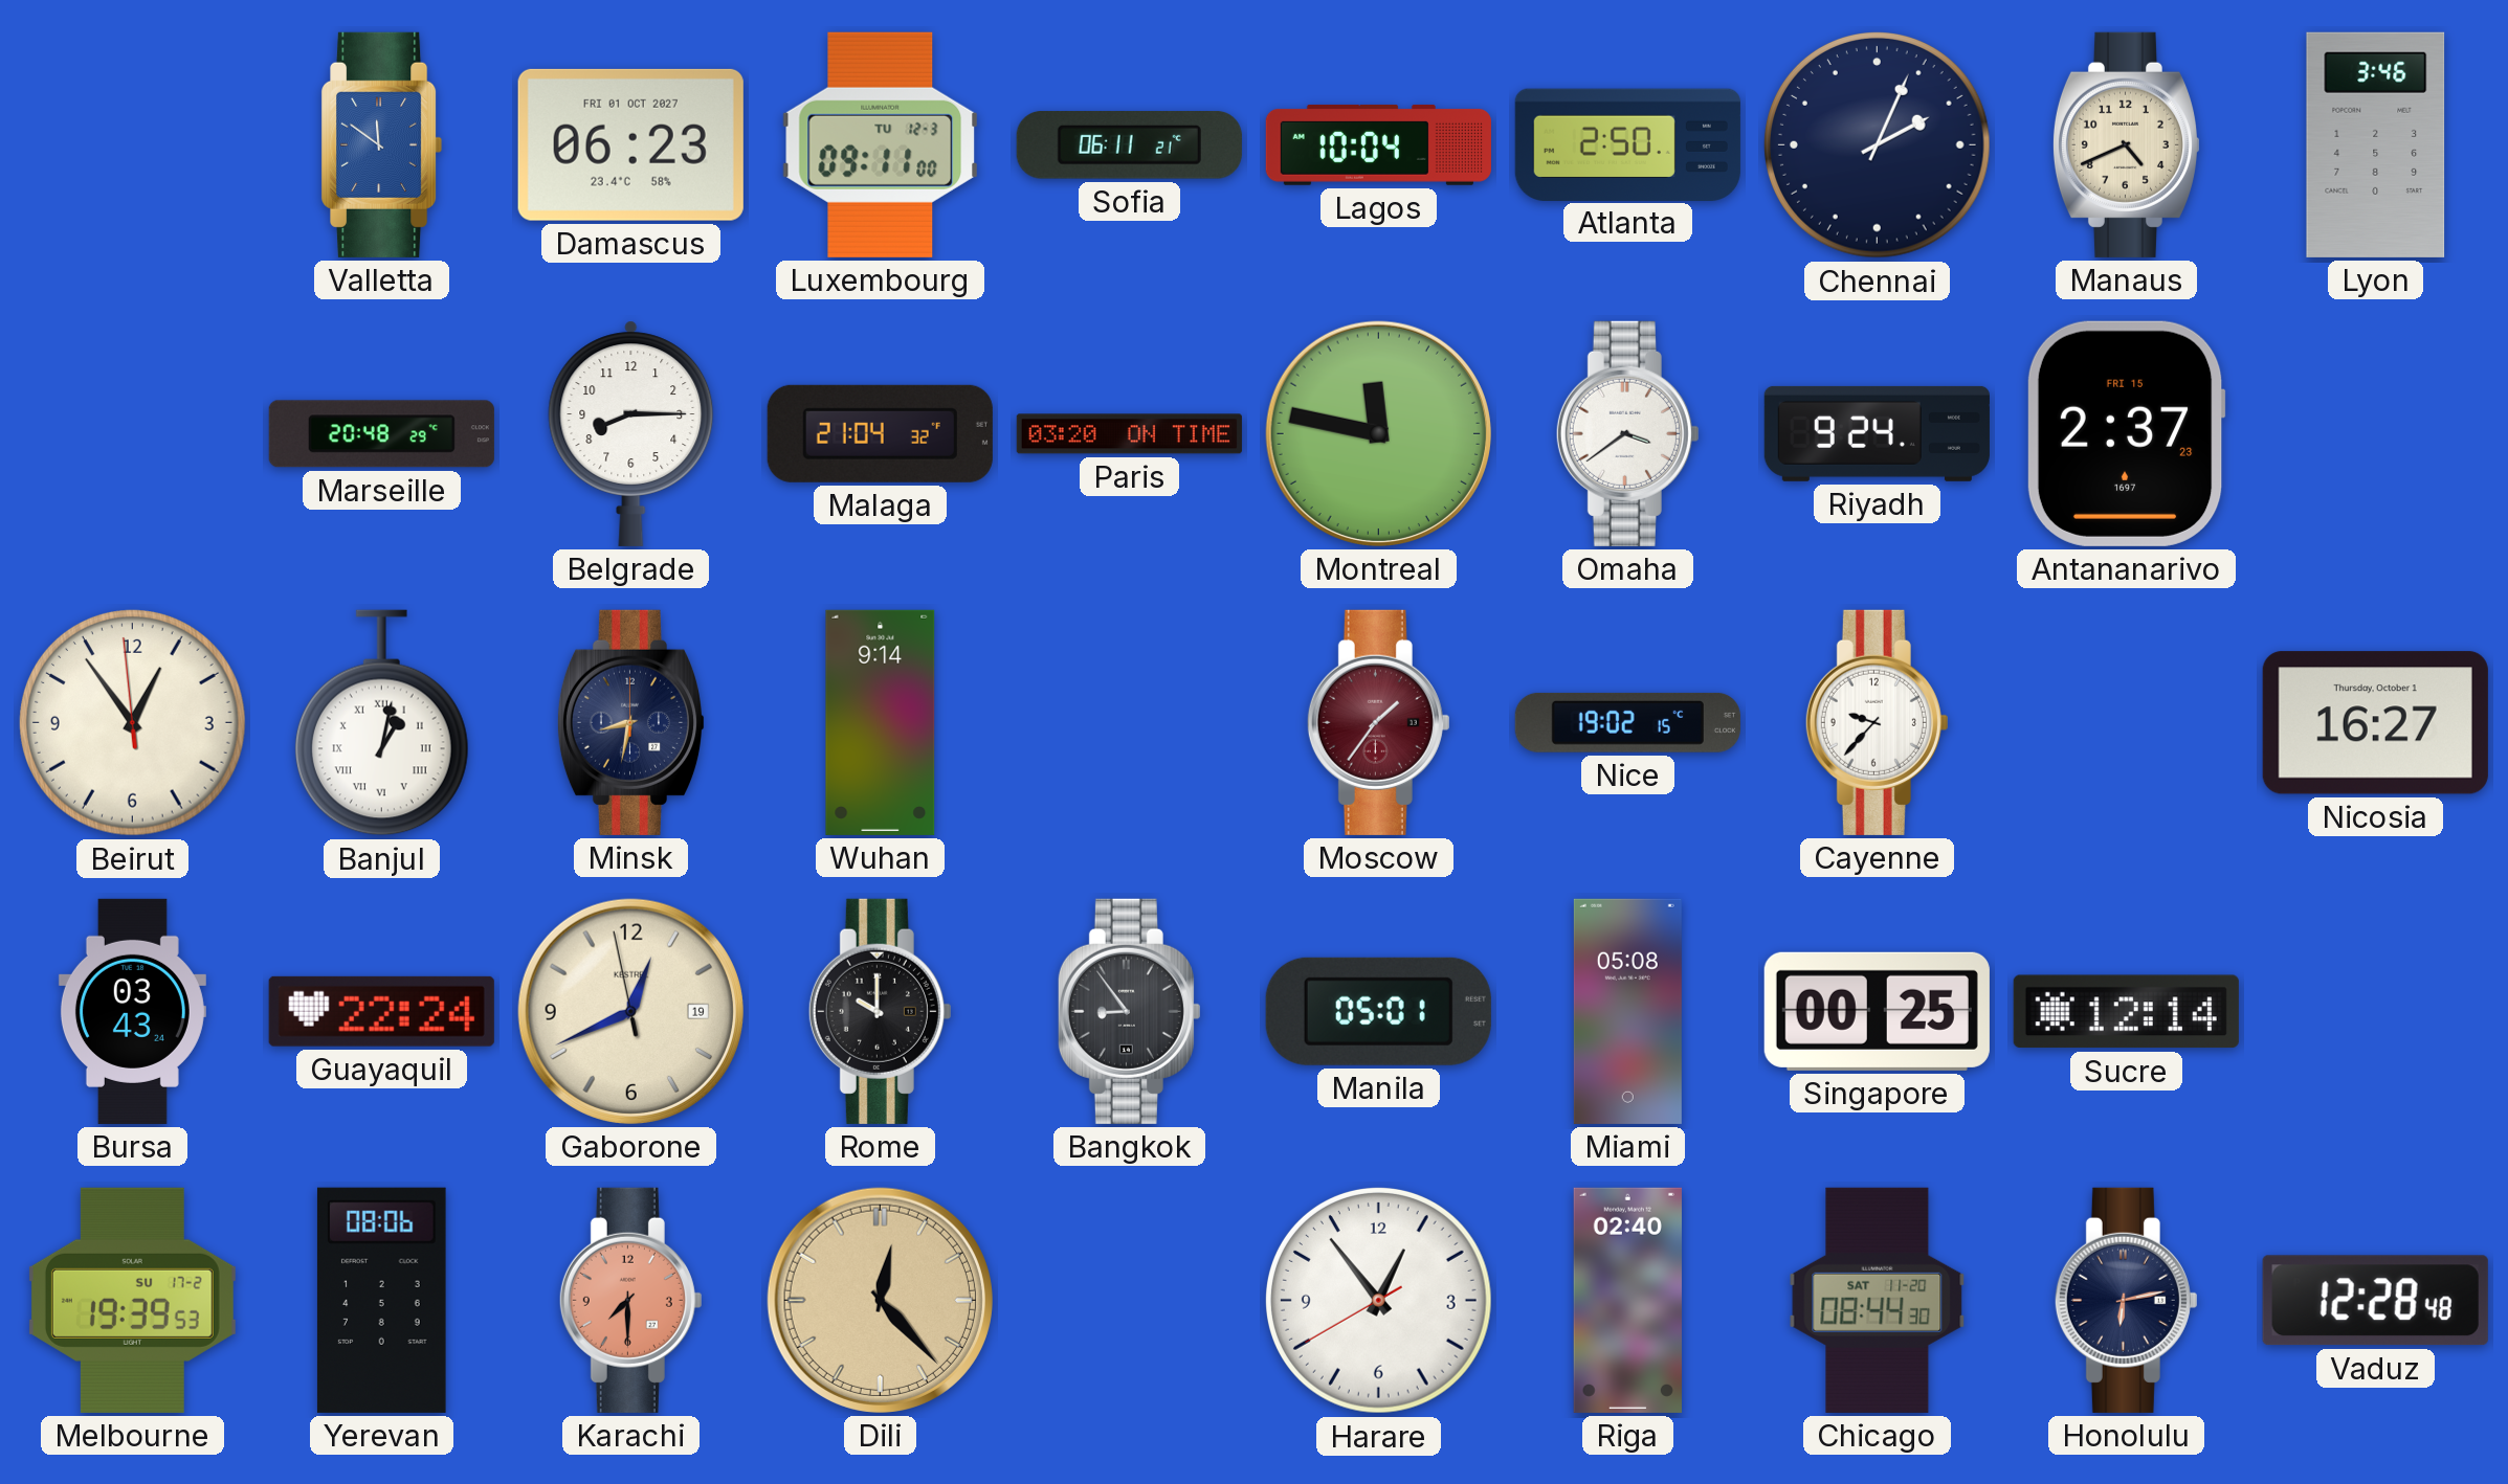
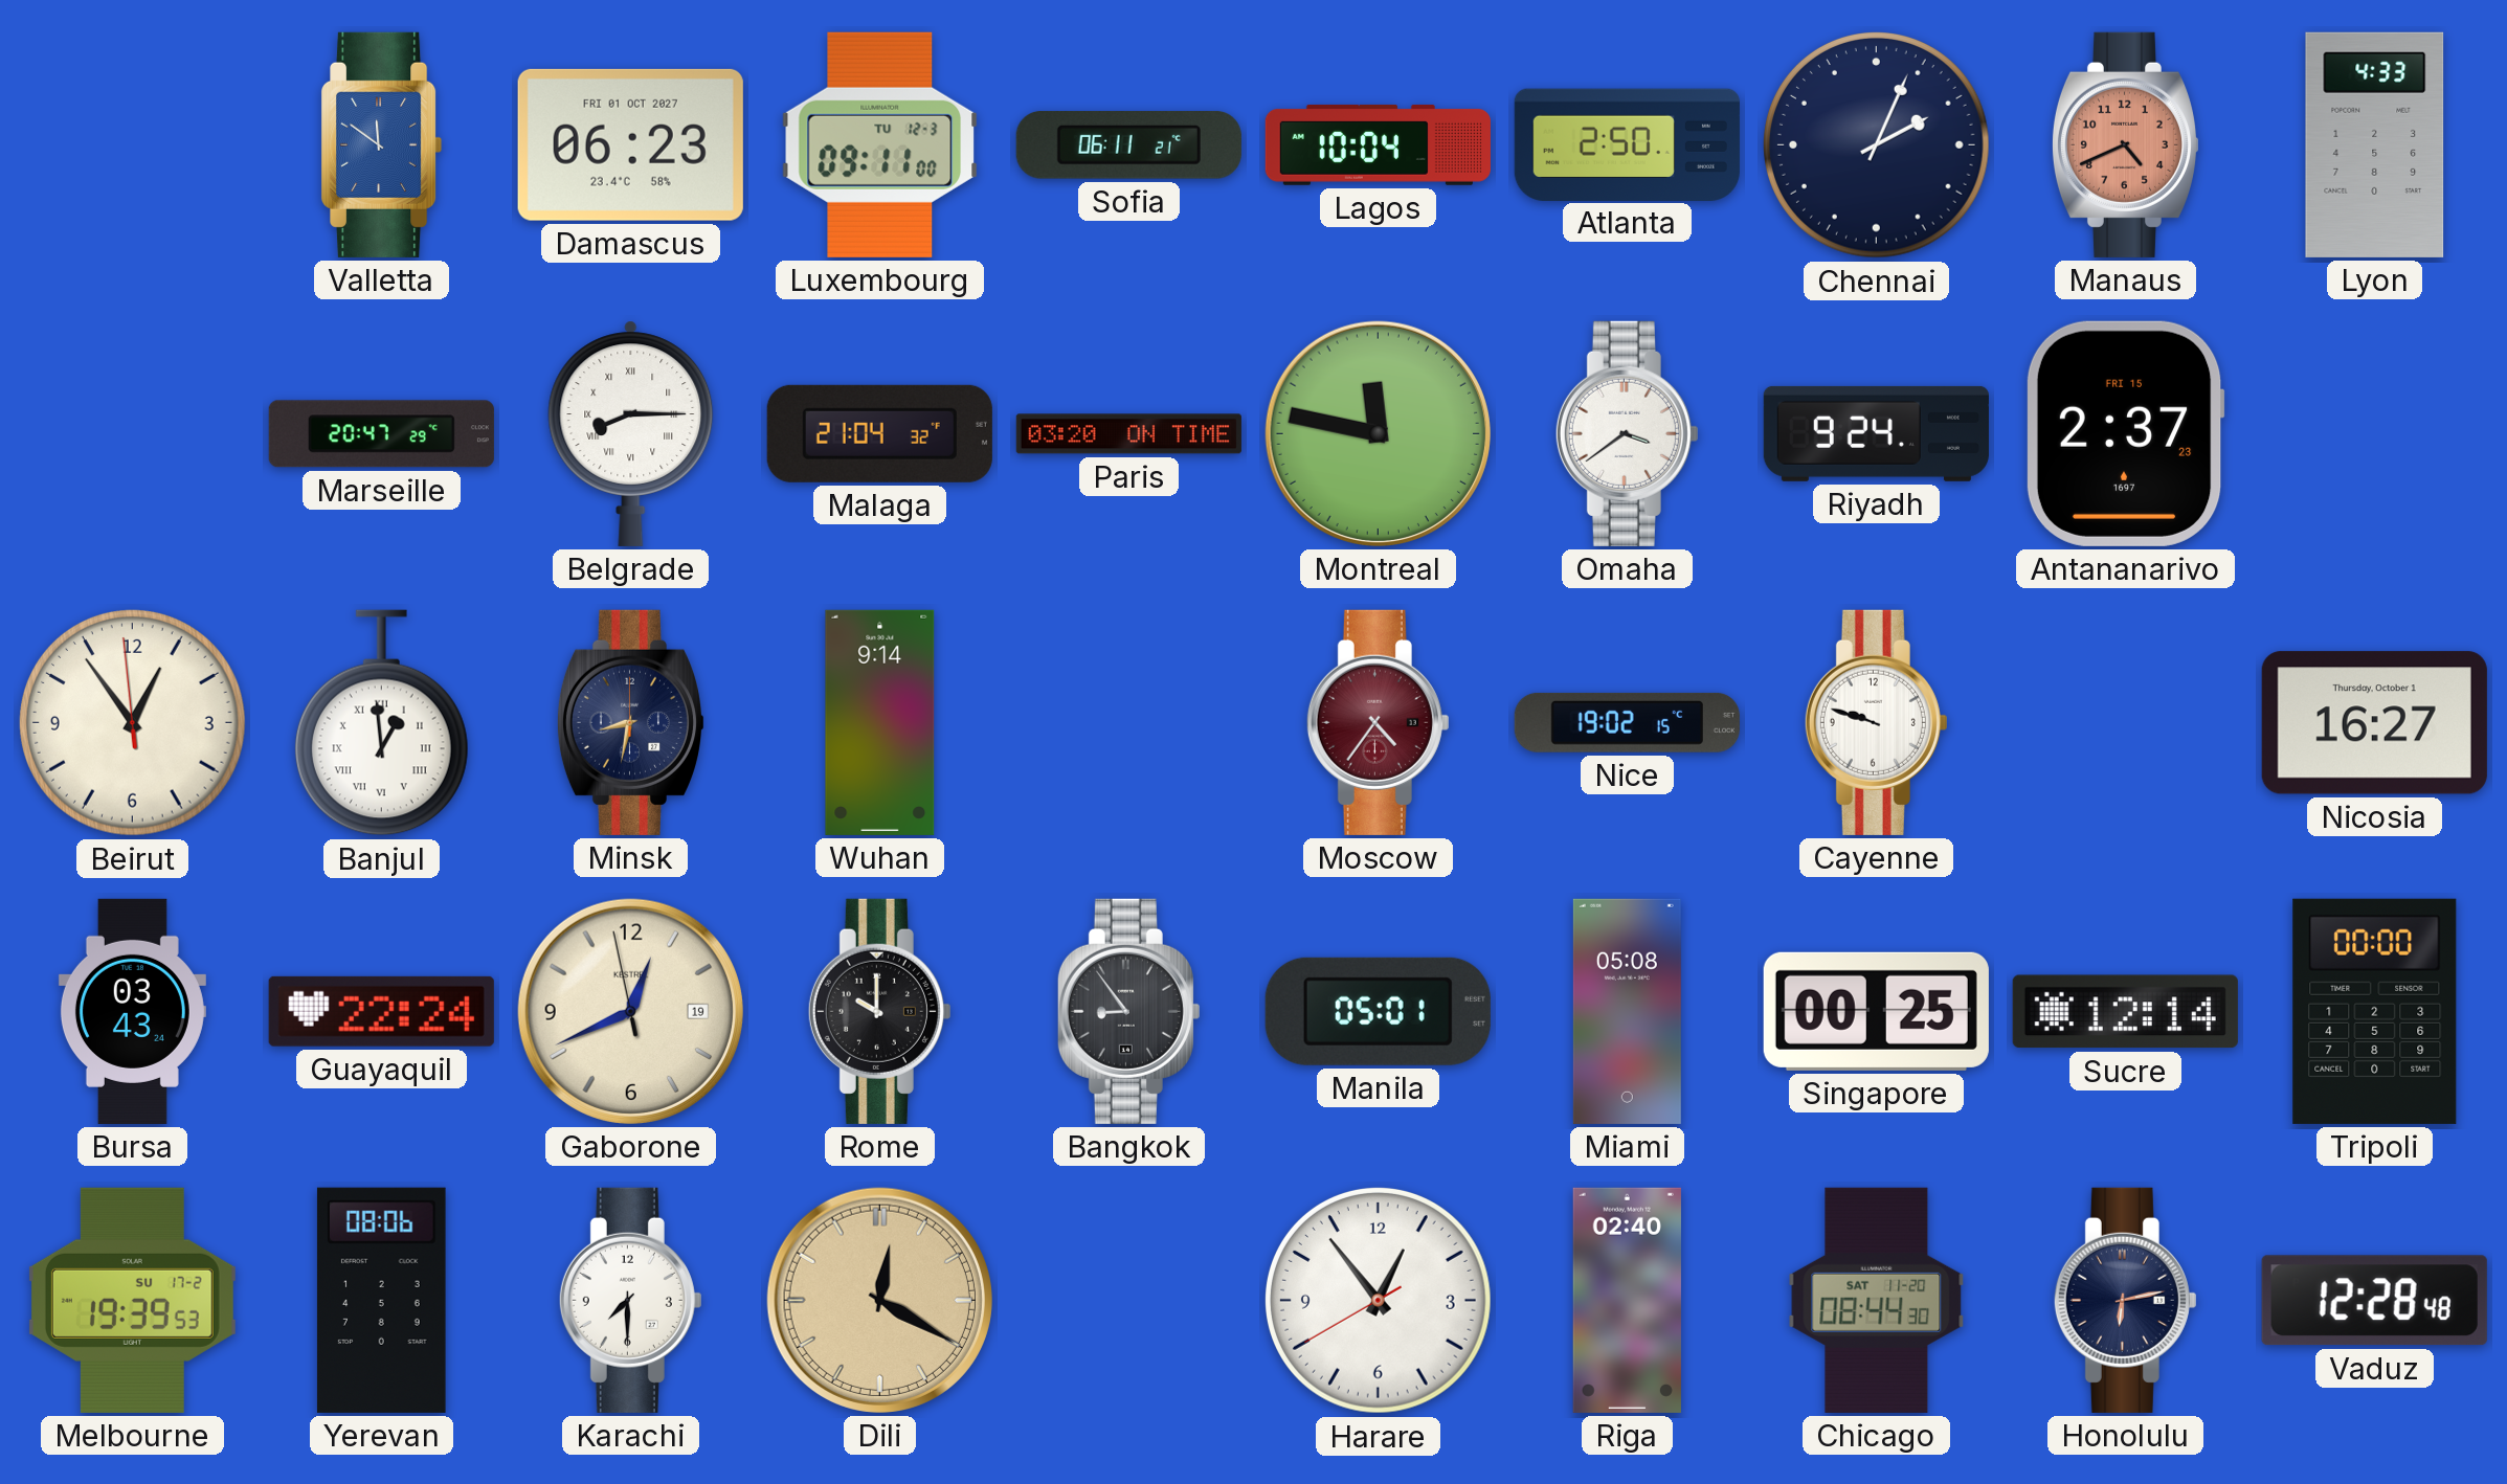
Manaus dial: cream -> salmon
Lyon: 3:46 -> 4:33
Marseille: 20:48 -> 20:47
Belgrade numerals: Arabic -> Roman
Banjul: 1:02 -> 12:59
Moscow: 1:36 -> 4:36
Cayenne: 9:37 -> 9:48
Tripoli: none -> 00:00
Karachi dial: salmon -> white
Dili: 12:23 -> 12:20
